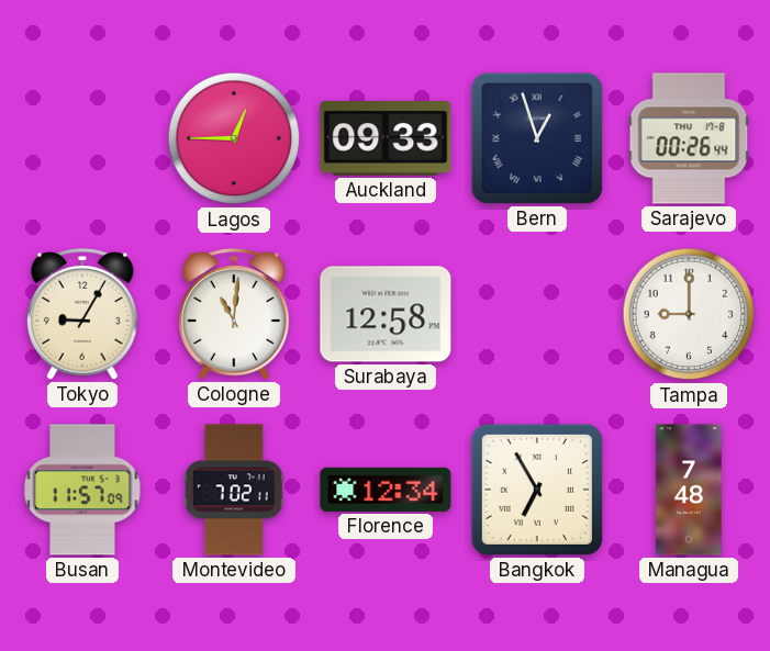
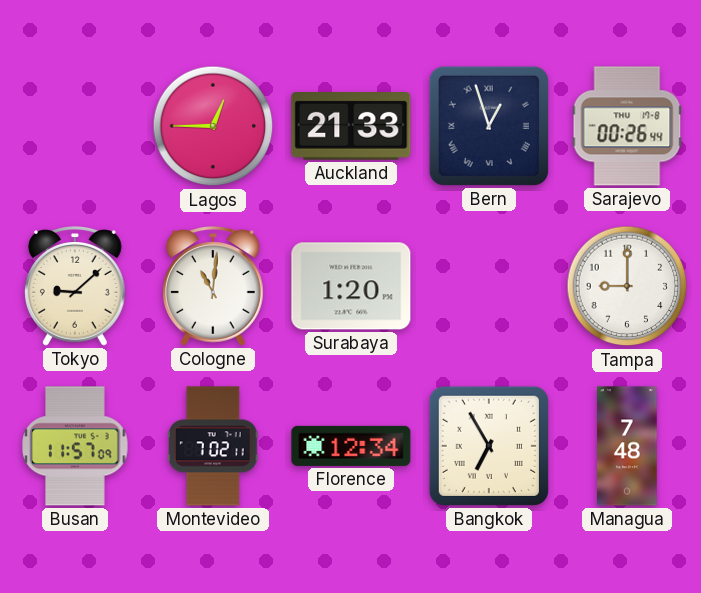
Auckland: 09:33 -> 21:33
Tokyo: 9:05 -> 9:08
Surabaya: 12:58 -> 1:20
